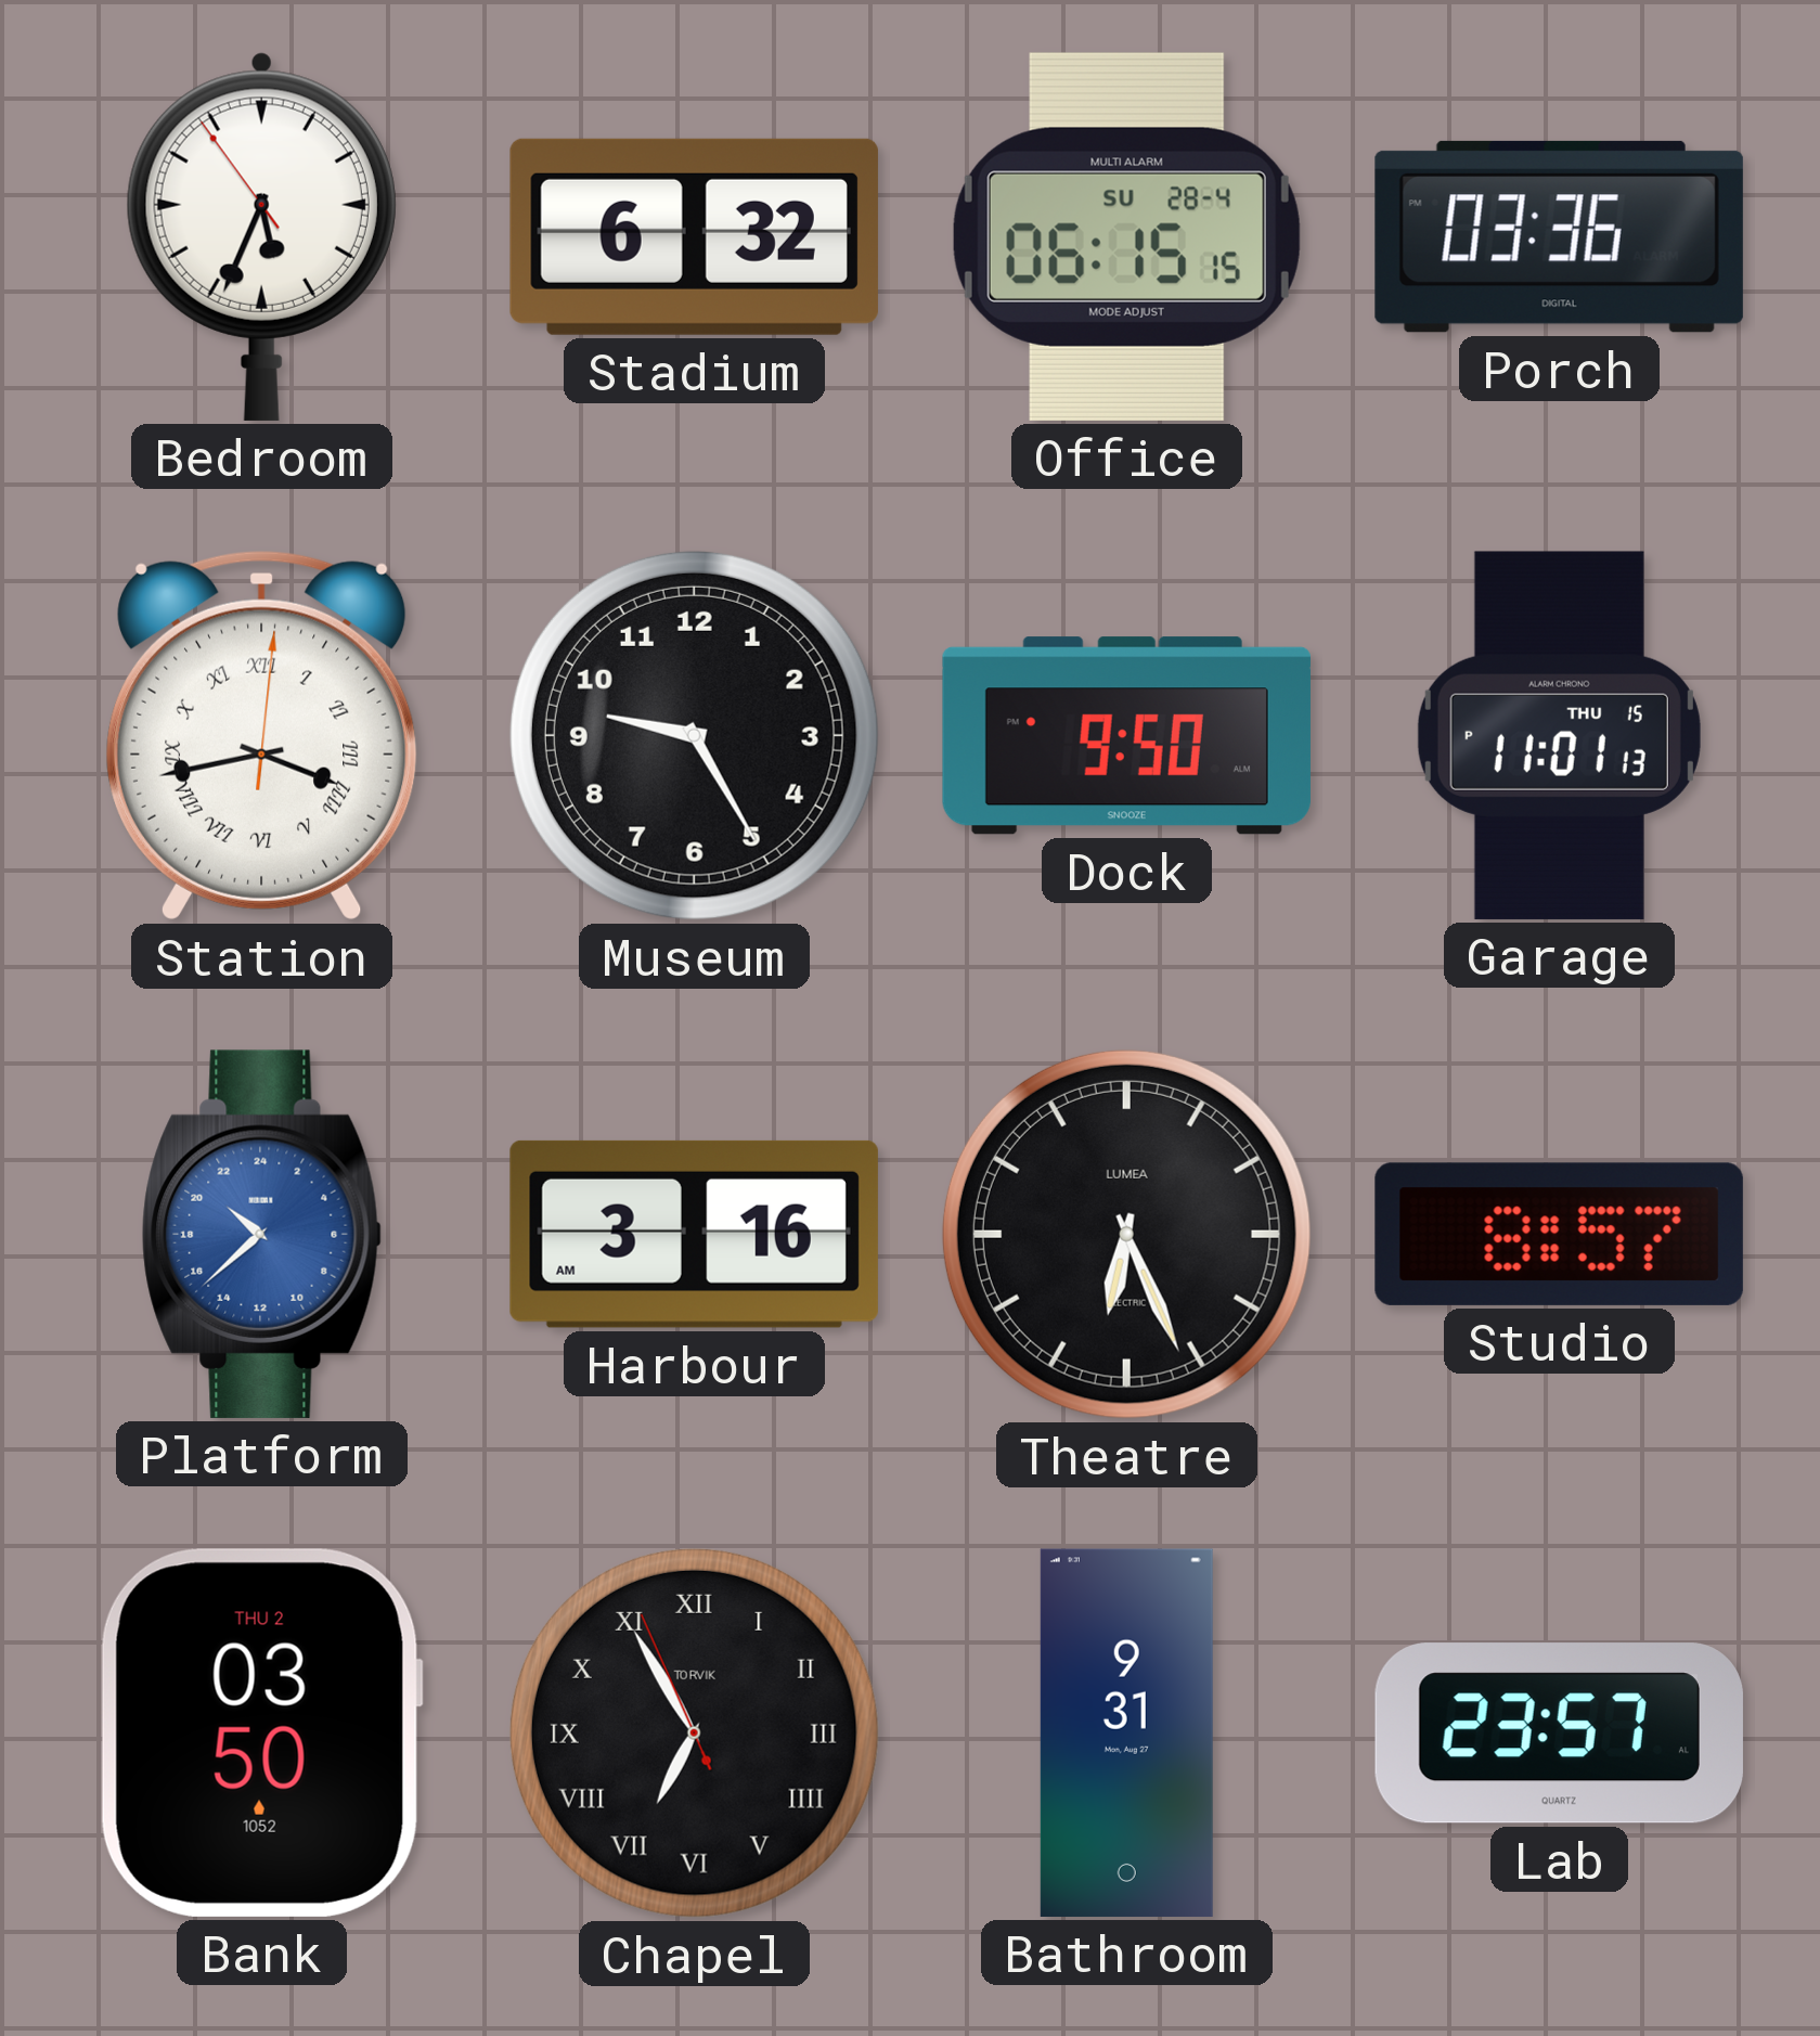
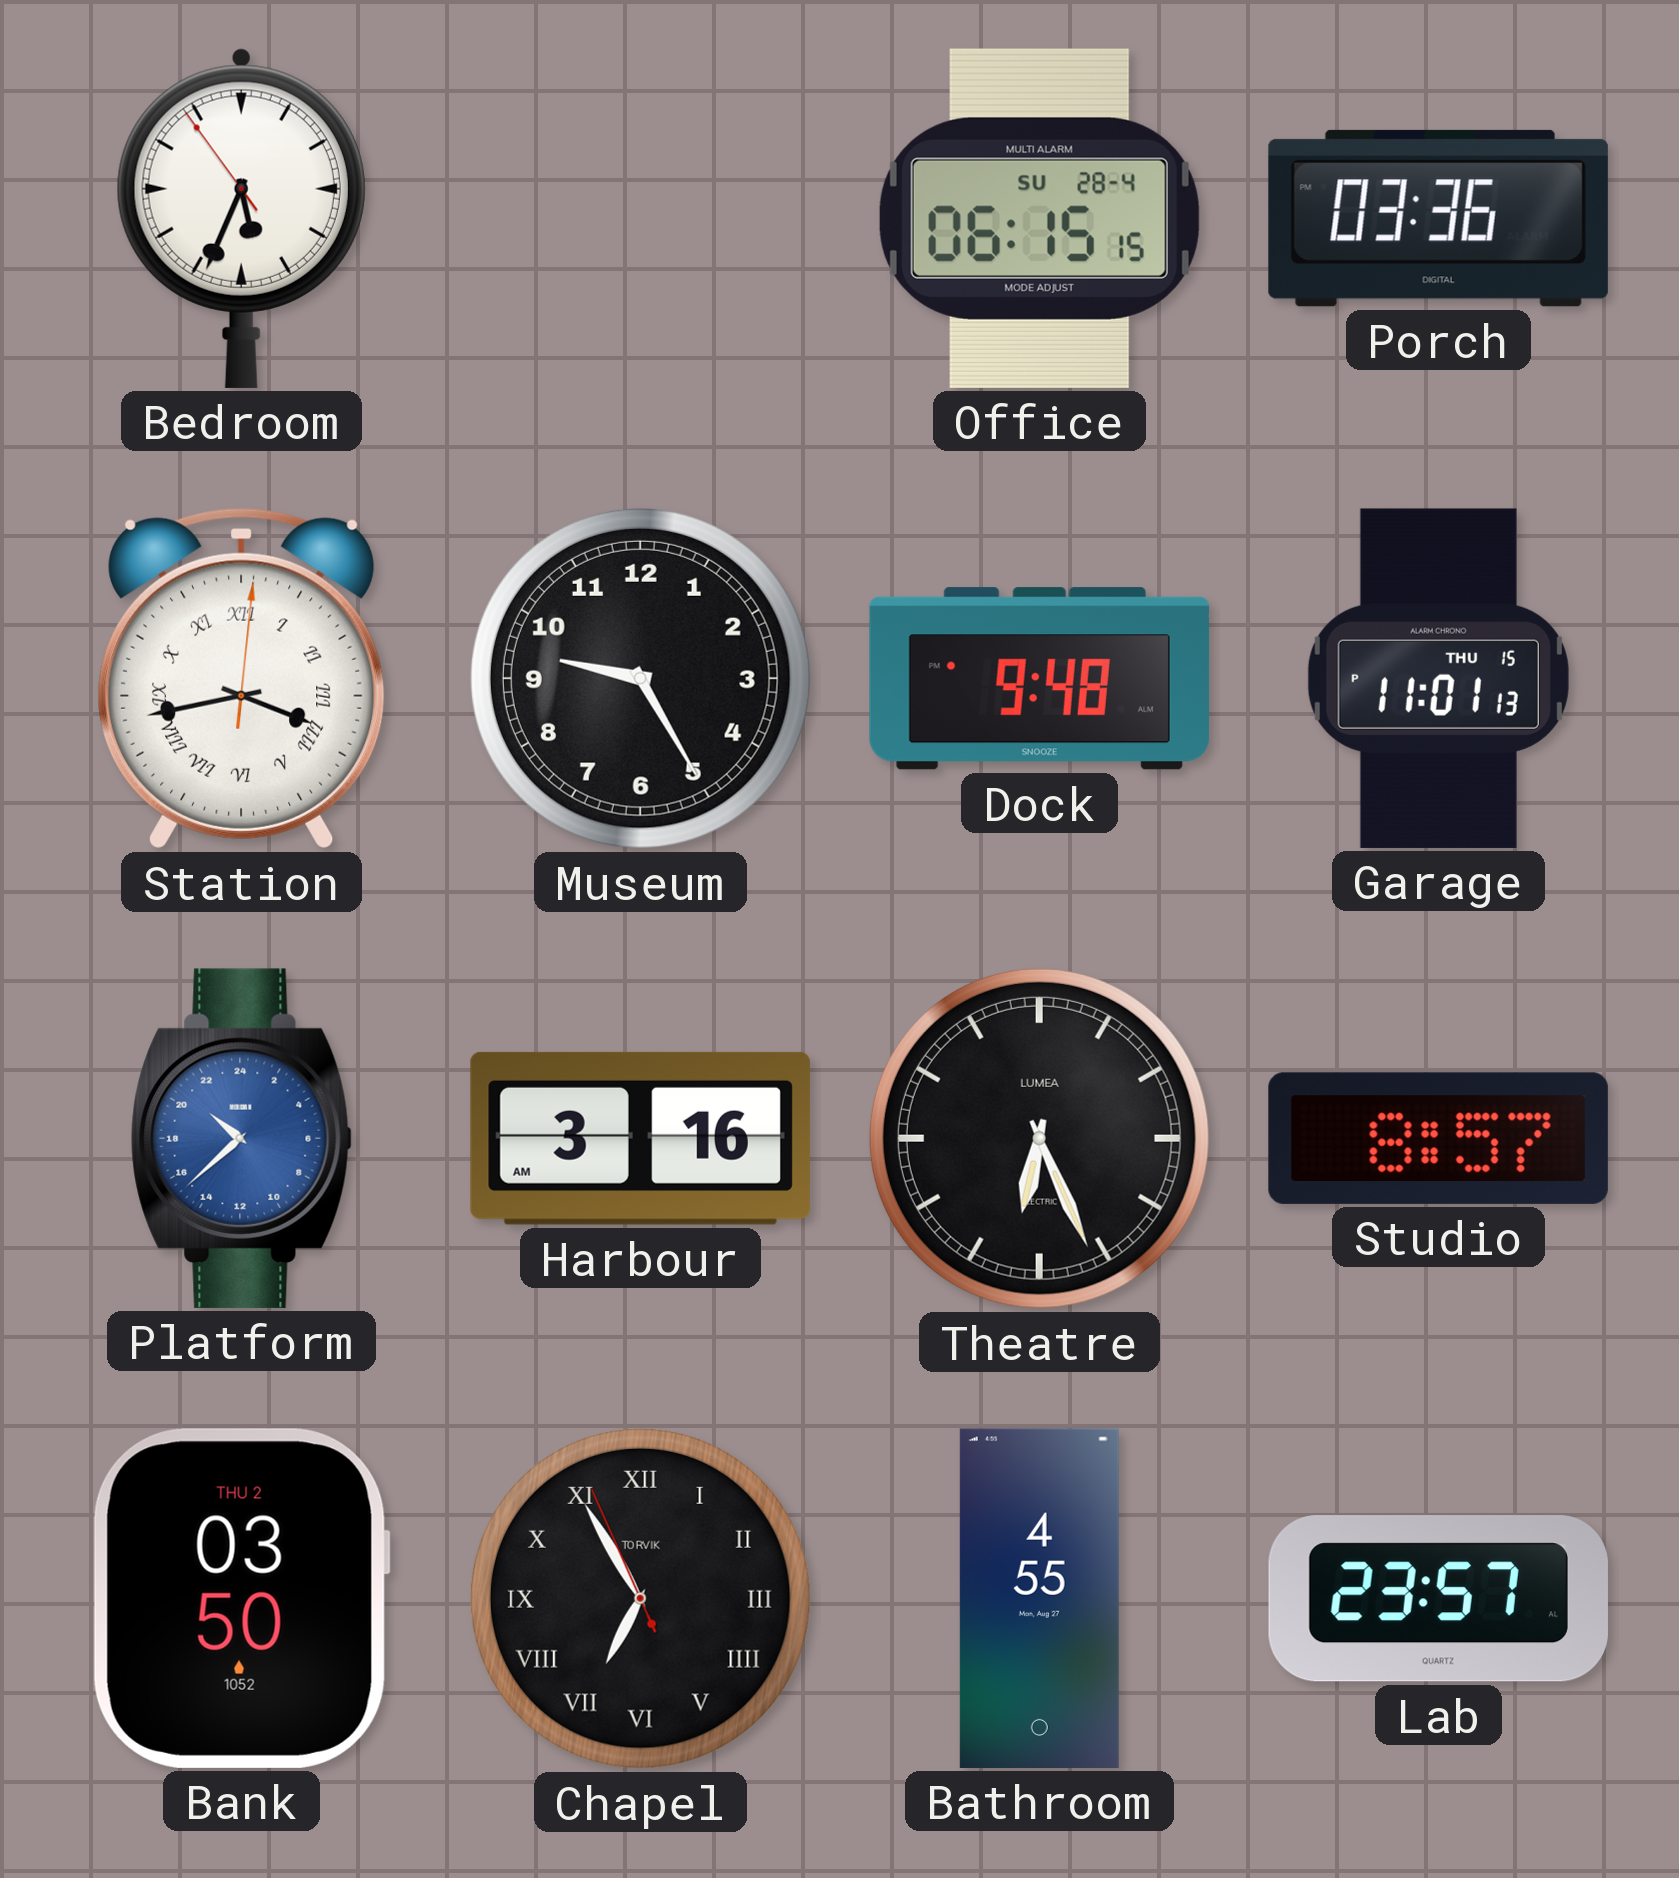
Stadium: 6:32 -> none
Dock: 9:50 -> 9:48
Bathroom: 9:31 -> 4:55
